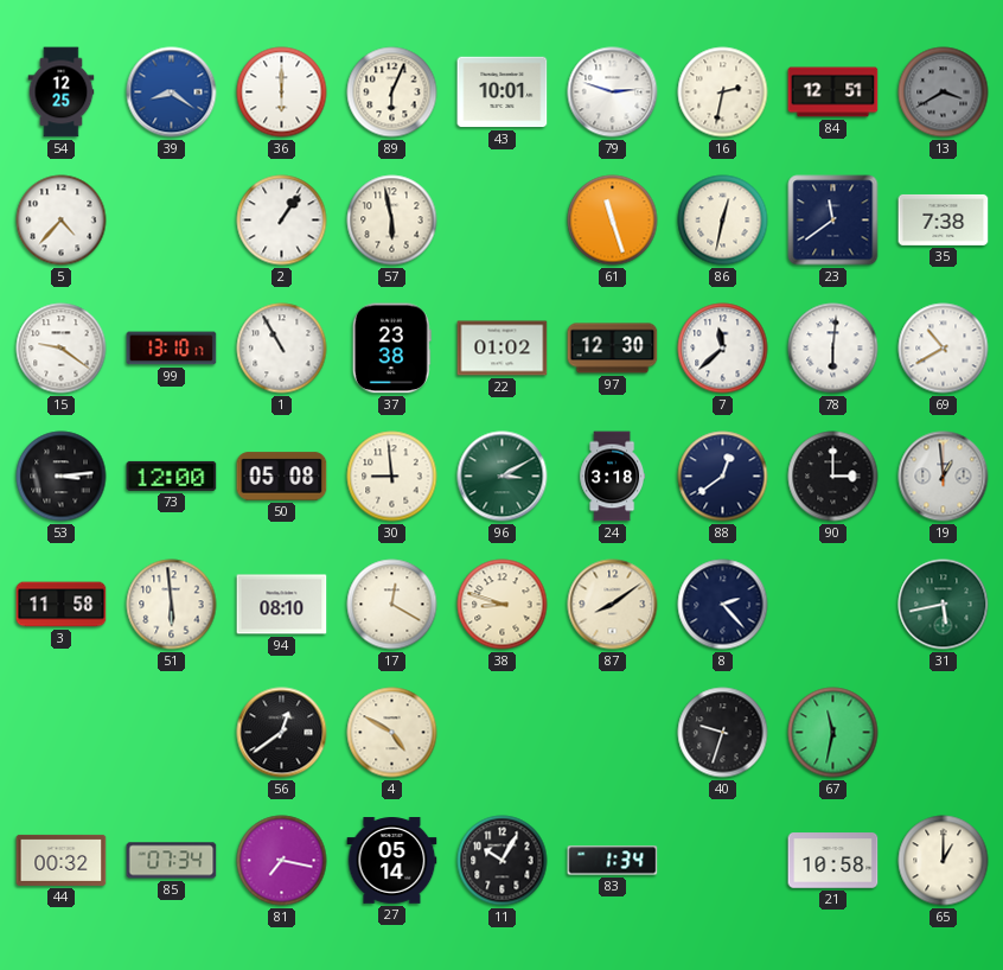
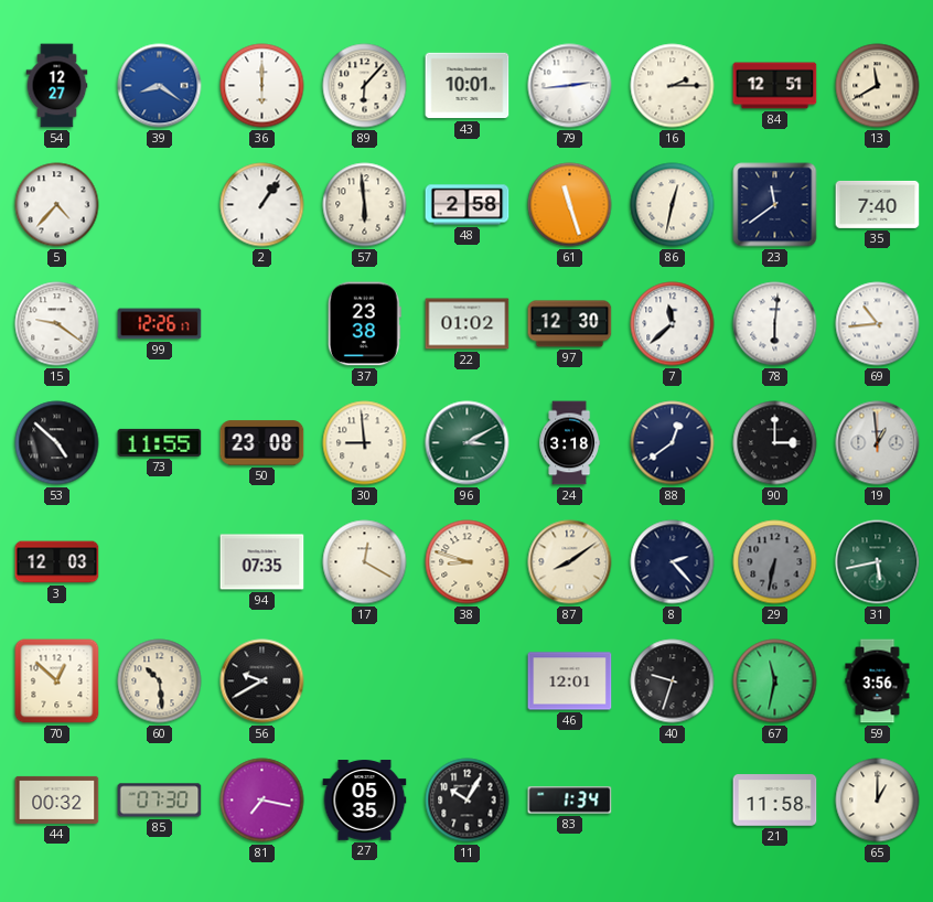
54: 12:25 -> 12:27
89: 6:04 -> 6:07
79: 2:48 -> 2:44
16: 2:32 -> 2:15
13: 3:40 -> 11:40
13 dial: grey -> cream
57: 5:58 -> 5:59
48: none -> 2:58
35: 7:38 -> 7:40
99: 13:10 -> 12:26
1: 10:55 -> none
69: 10:40 -> 10:44
53: 3:14 -> 4:52
73: 12:00 -> 11:55
50: 05:08 -> 23:08
3: 11:58 -> 12:03
51: 5:59 -> none
94: 08:10 -> 07:35
29: none -> 6:32
70: none -> 12:52
60: none -> 10:29
56: 12:39 -> 9:40
4: 4:50 -> none
46: none -> 12:01
59: none -> 3:56
85: 07:34 -> 07:30
27: 05:14 -> 05:35
21: 10:58 -> 11:58
